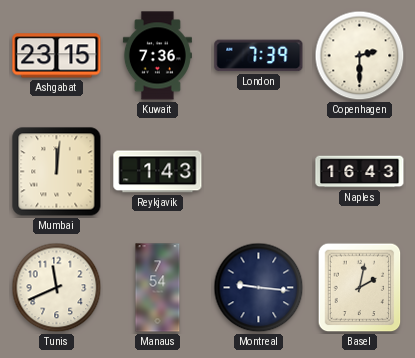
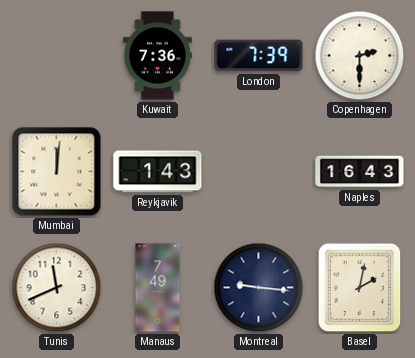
Ashgabat: 23:15 -> none
Manaus: 7:54 -> 7:49
